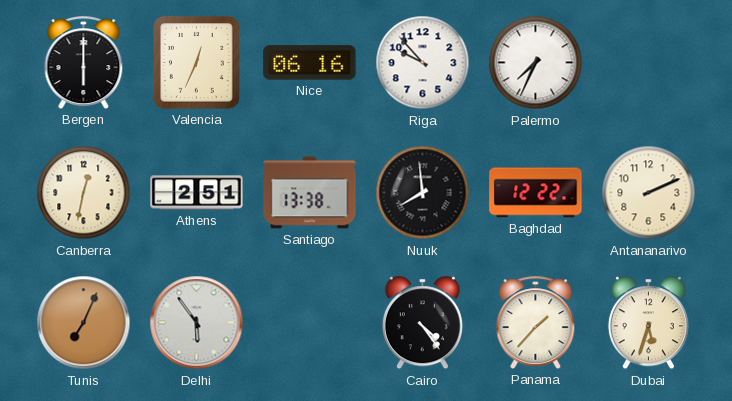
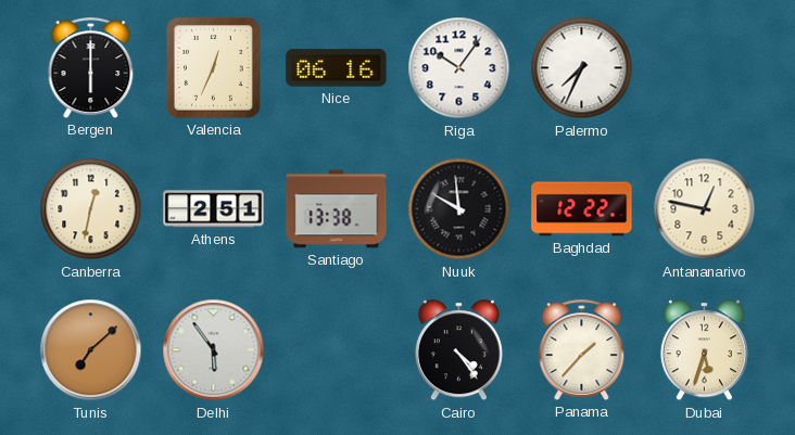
Riga: 9:53 -> 10:06
Nuuk: 7:59 -> 9:59
Antananarivo: 2:11 -> 12:47
Tunis: 7:04 -> 7:08
